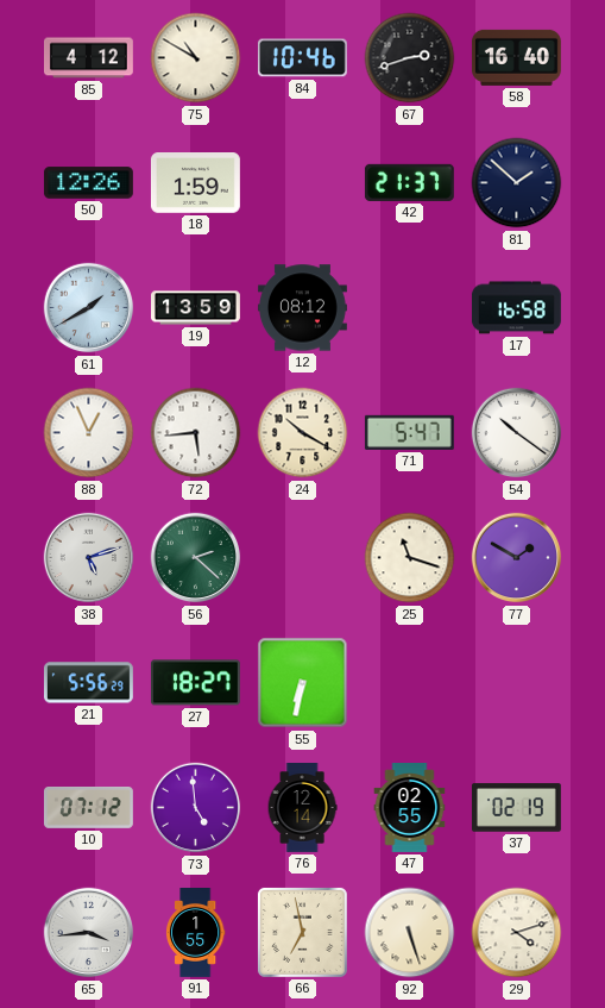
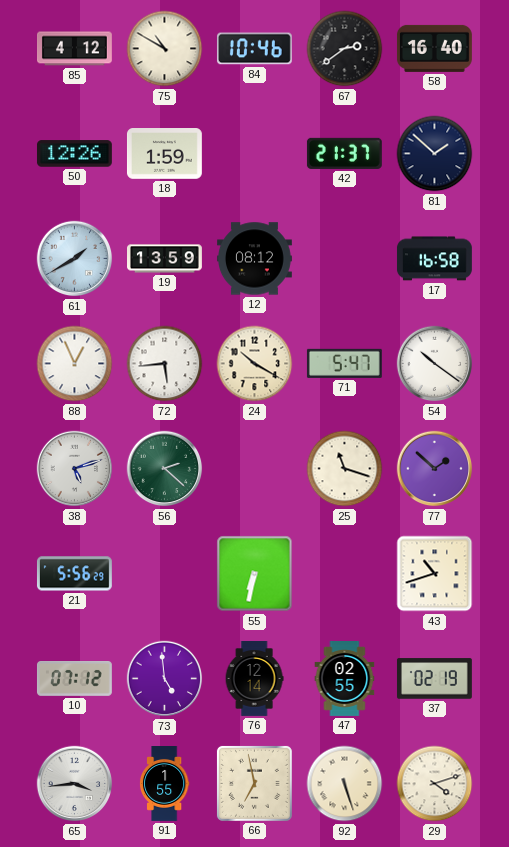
67: 2:42 -> 2:39
77: 1:50 -> 1:52
27: 18:27 -> none
43: none -> 10:42
